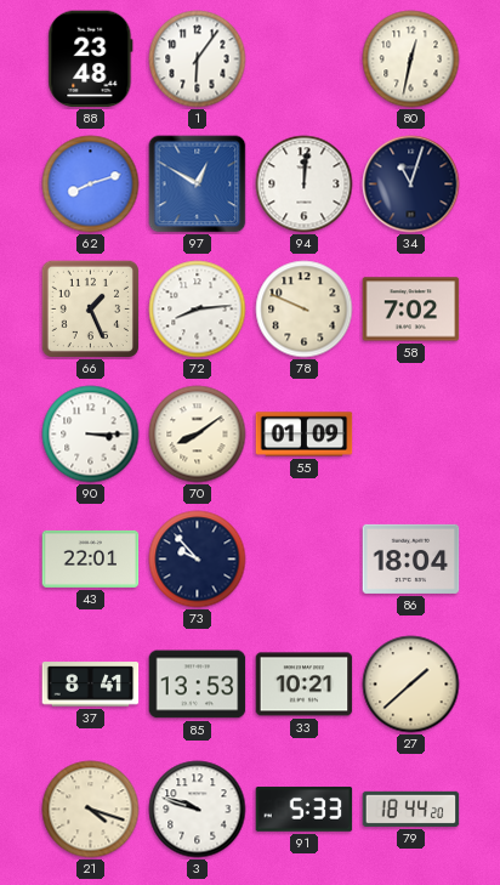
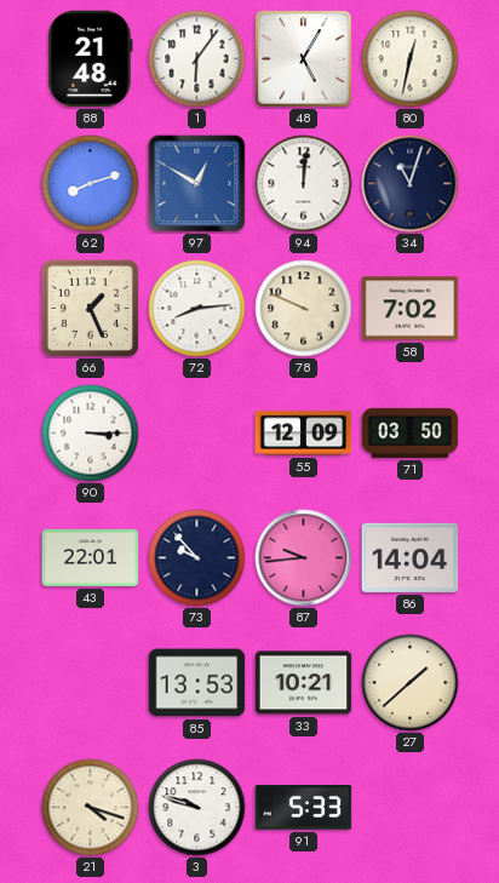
88: 23:48 -> 21:48
48: none -> 5:05
70: 8:09 -> none
55: 01:09 -> 12:09
71: none -> 03:50
87: none -> 9:44
86: 18:04 -> 14:04
37: 8:41 -> none
79: 18:44 -> none
